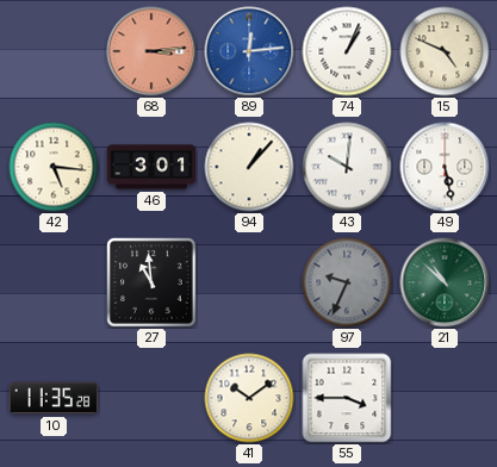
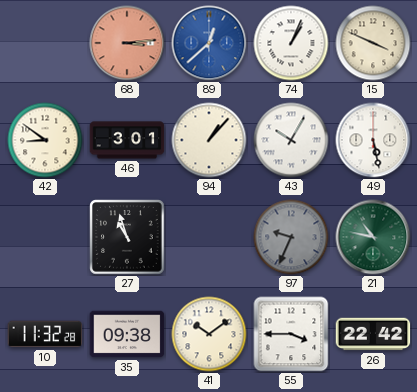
89: 12:14 -> 12:38
15: 4:49 -> 3:49
42: 5:16 -> 8:51
43: 10:01 -> 10:05
27: 10:59 -> 10:57
21: 10:52 -> 10:47
10: 11:35 -> 11:32
35: none -> 09:38
26: none -> 22:42
